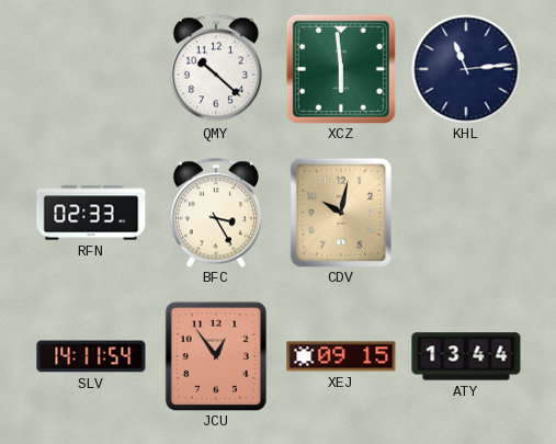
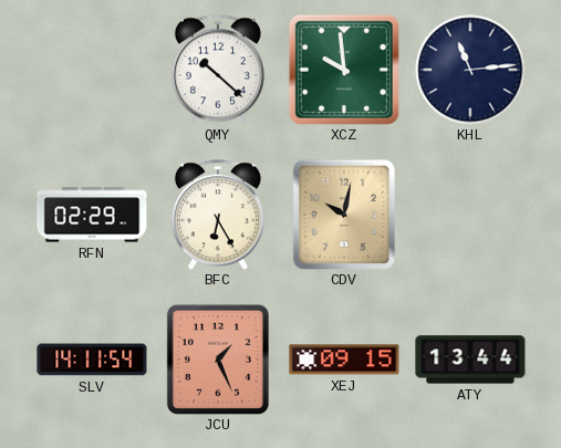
XCZ: 5:59 -> 9:59
RFN: 02:33 -> 02:29
BFC: 3:25 -> 6:25
JCU: 12:54 -> 1:26
